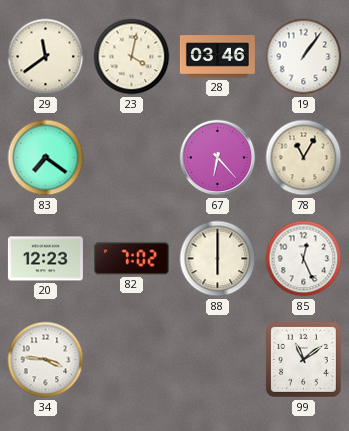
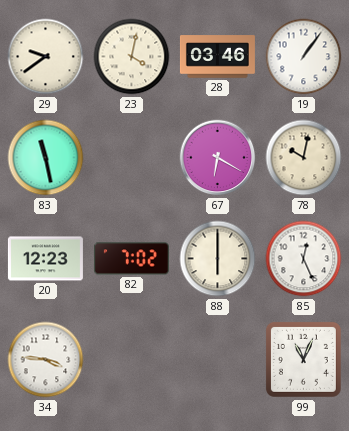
29: 11:39 -> 9:39
83: 7:21 -> 11:28
67: 6:23 -> 6:20
78: 11:05 -> 10:02
99: 11:09 -> 11:04
